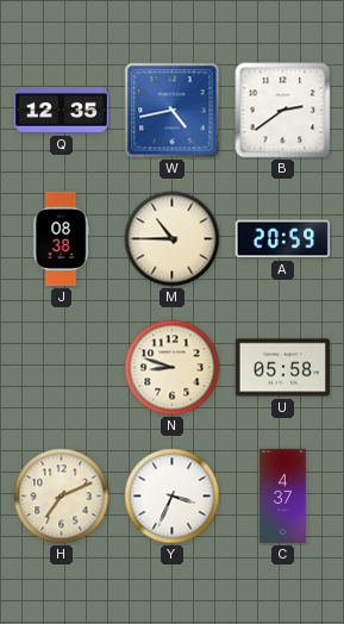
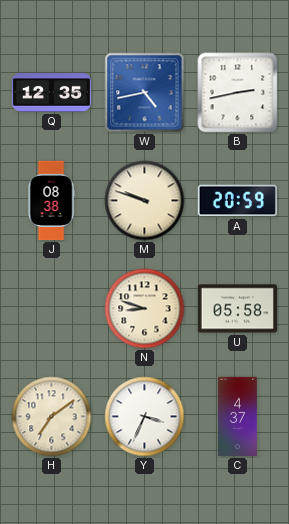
B: 2:39 -> 2:43
M: 10:45 -> 9:48
H: 7:11 -> 7:09
